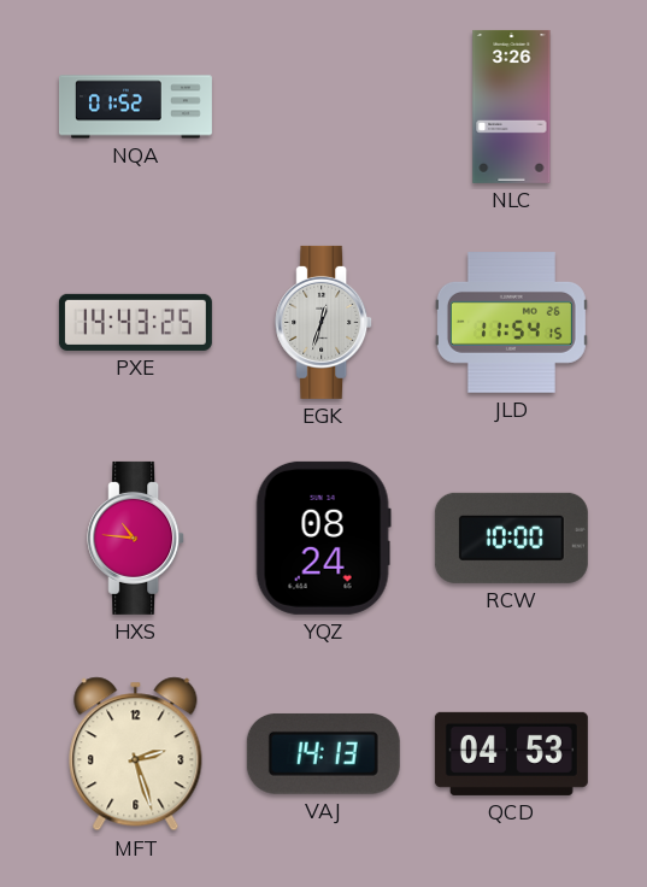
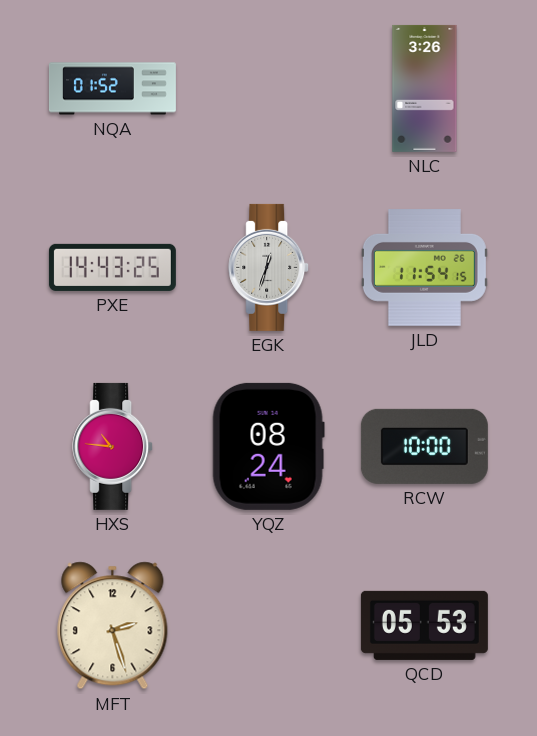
VAJ: 14:13 -> none
QCD: 04:53 -> 05:53
